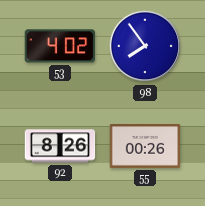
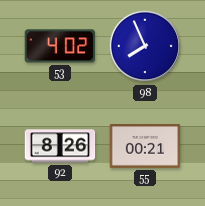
98: 7:54 -> 7:56
55: 00:26 -> 00:21
